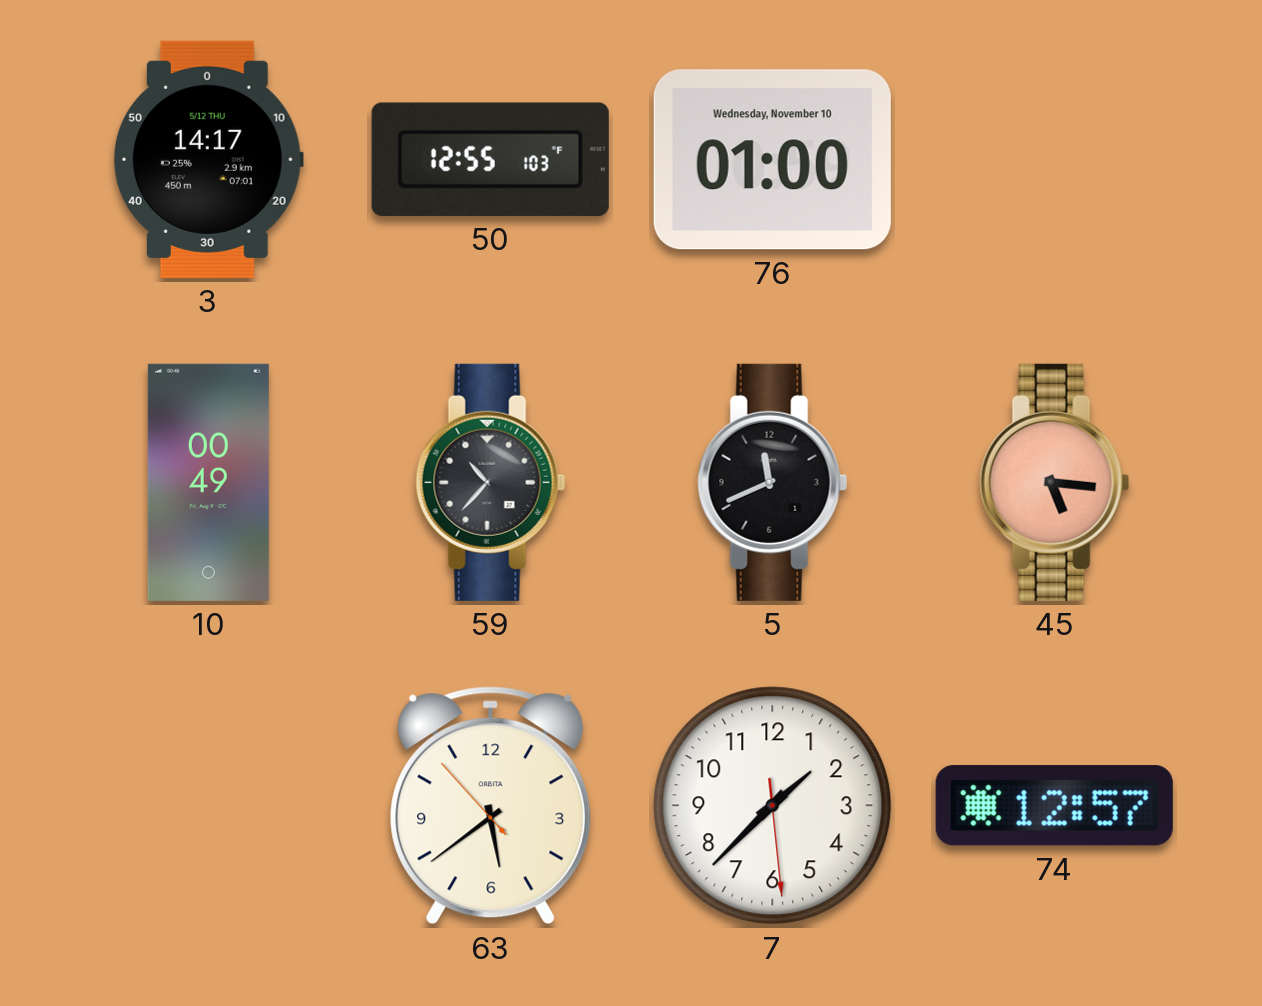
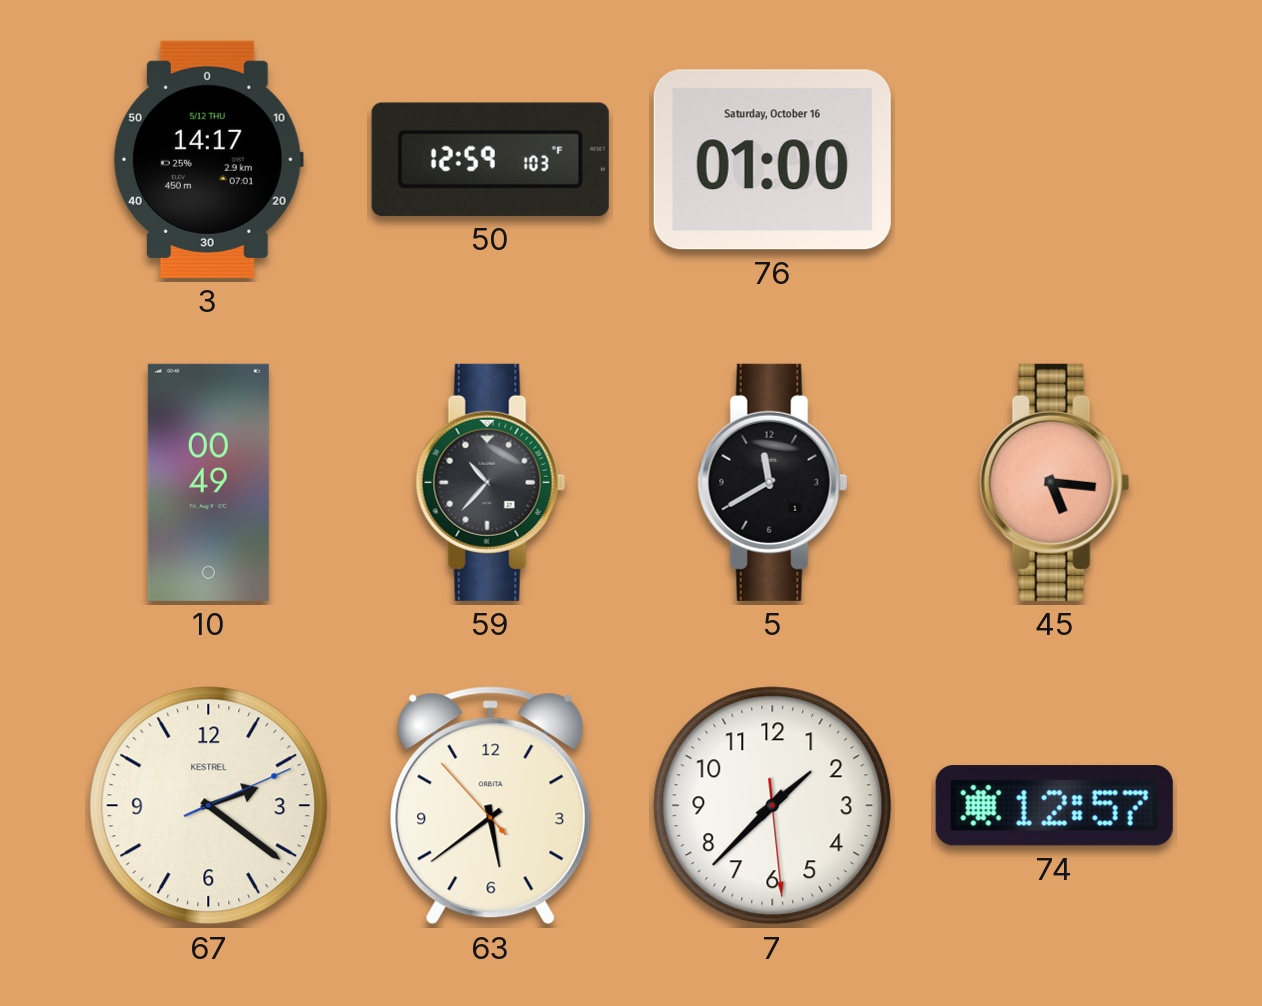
50: 12:55 -> 12:59
76 date: Wednesday, November 10 -> Saturday, October 16
5: 11:41 -> 11:40
67: none -> 2:21
